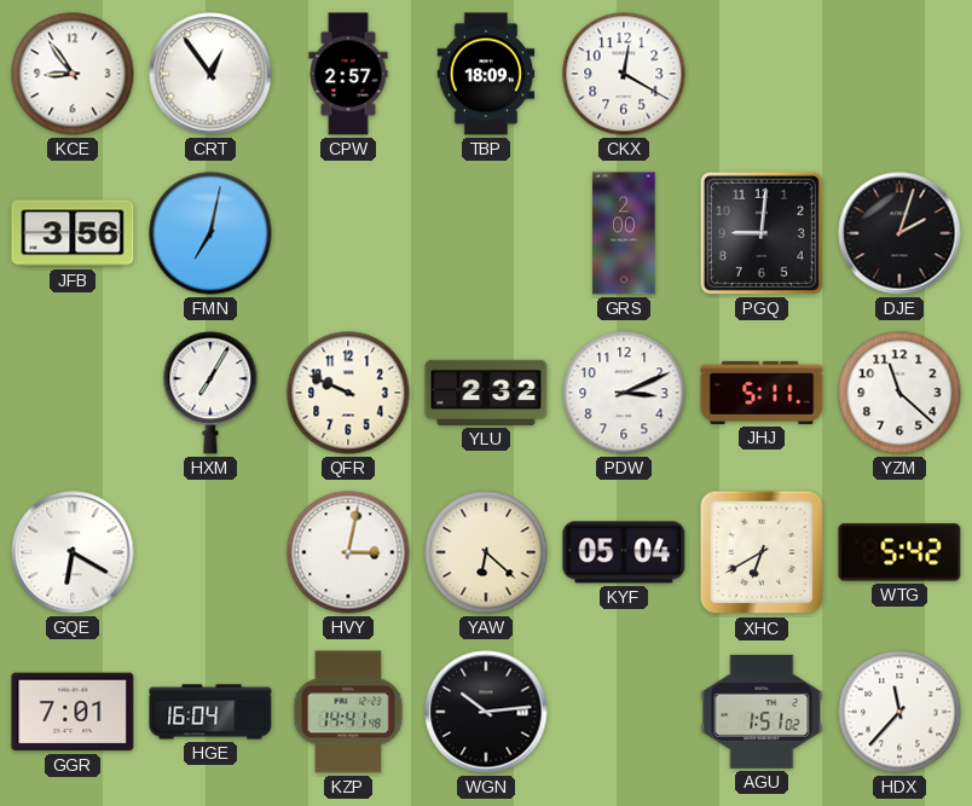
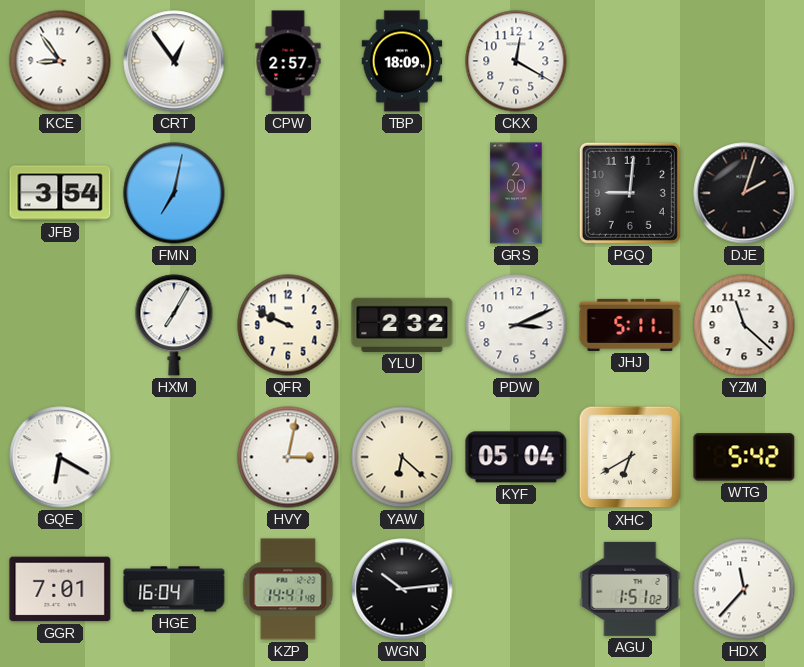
JFB: 3:56 -> 3:54
